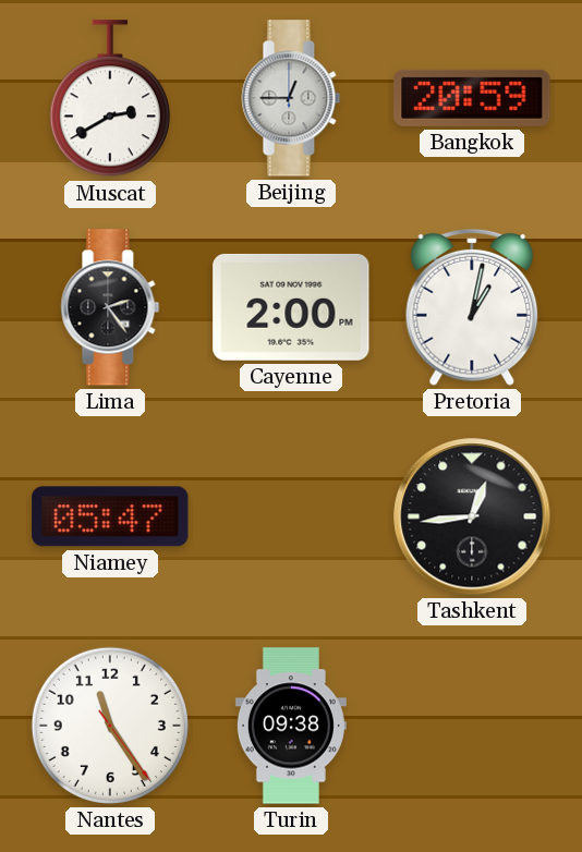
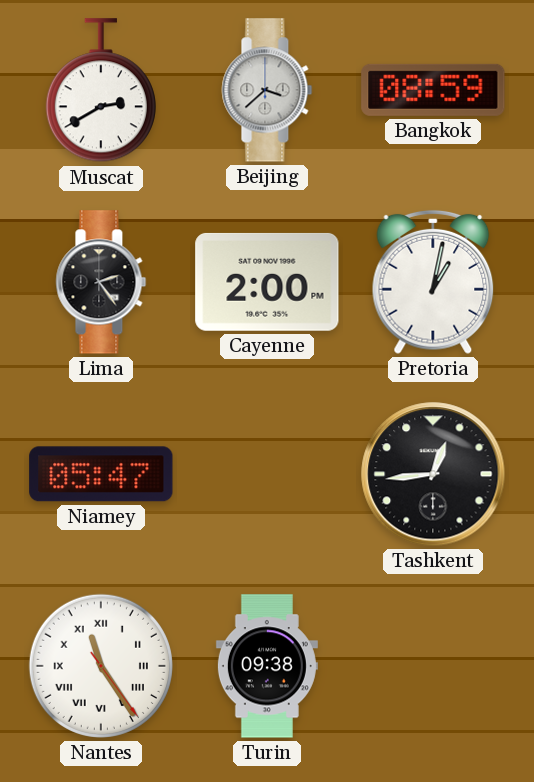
Beijing: 12:45 -> 3:38
Bangkok: 20:59 -> 08:59
Nantes numerals: Arabic -> Roman
